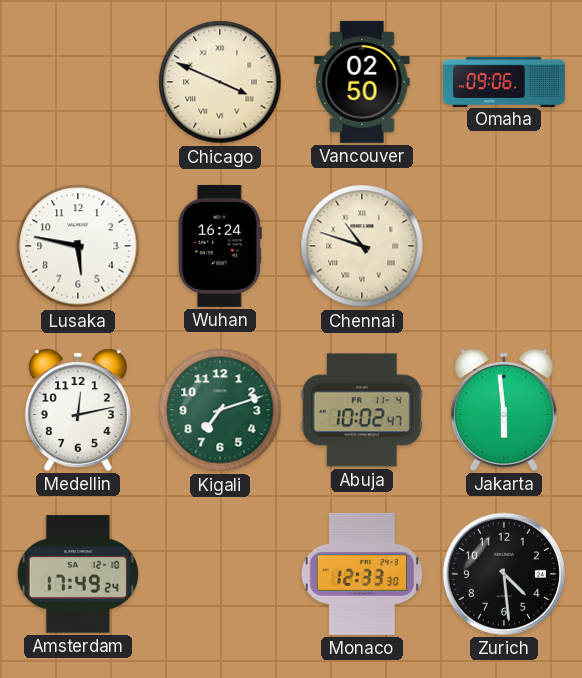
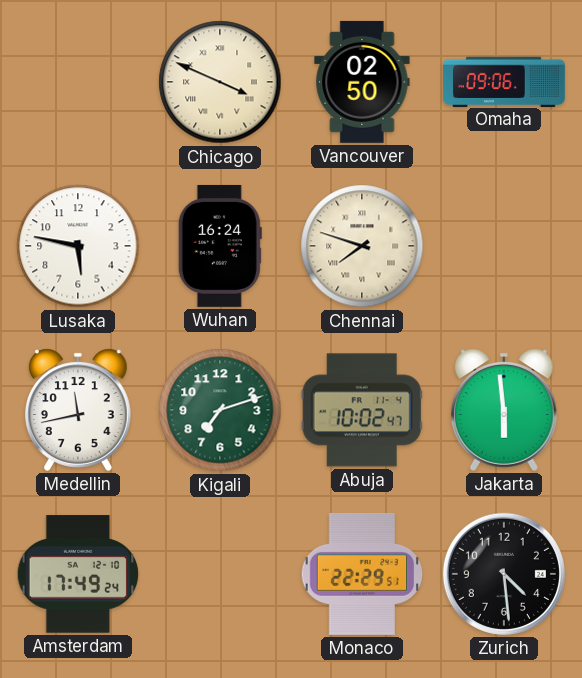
Chennai: 10:48 -> 7:48
Medellin: 12:13 -> 11:43
Monaco: 12:33 -> 22:29
